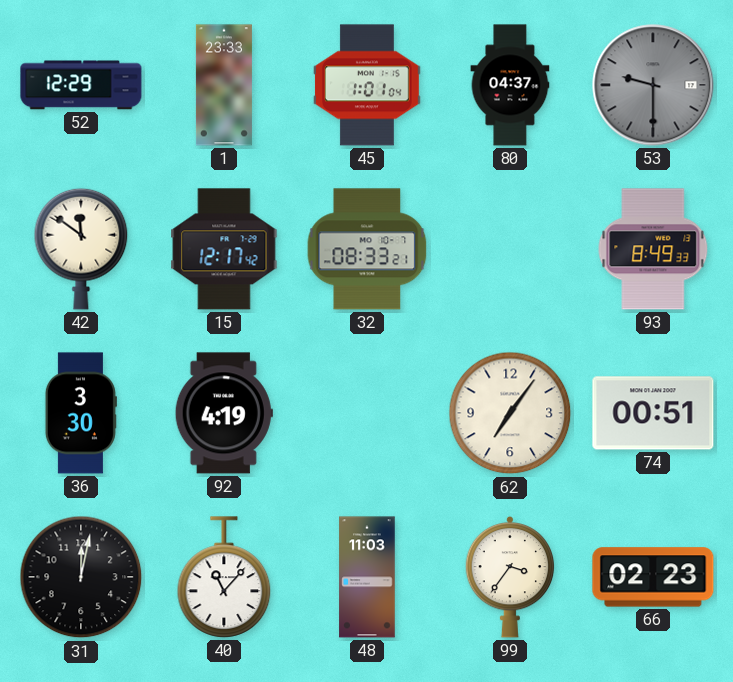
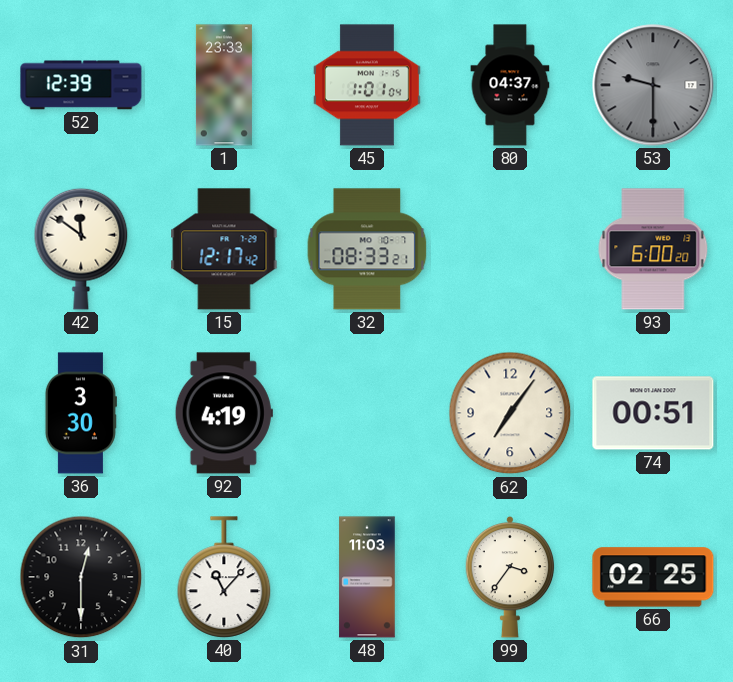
52: 12:29 -> 12:39
93: 8:49 -> 6:00
31: 12:02 -> 12:30
66: 02:23 -> 02:25
